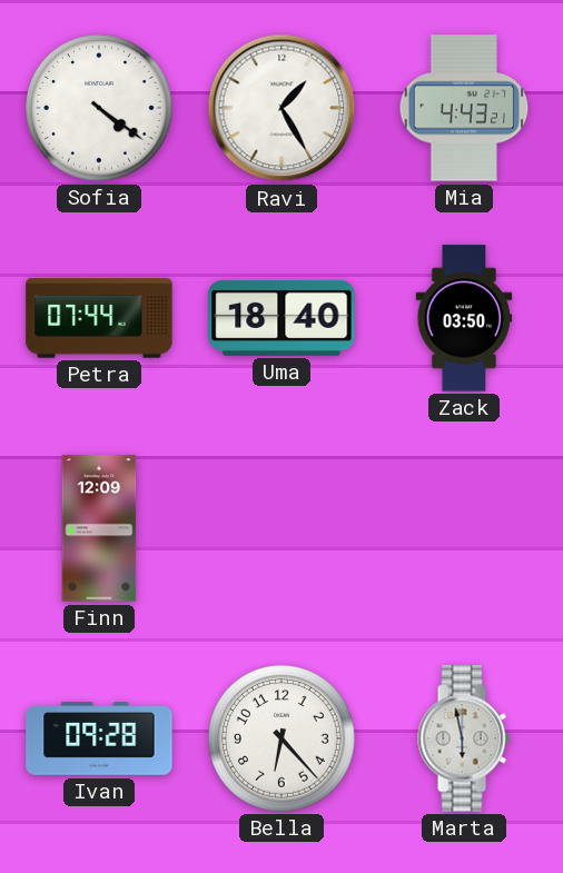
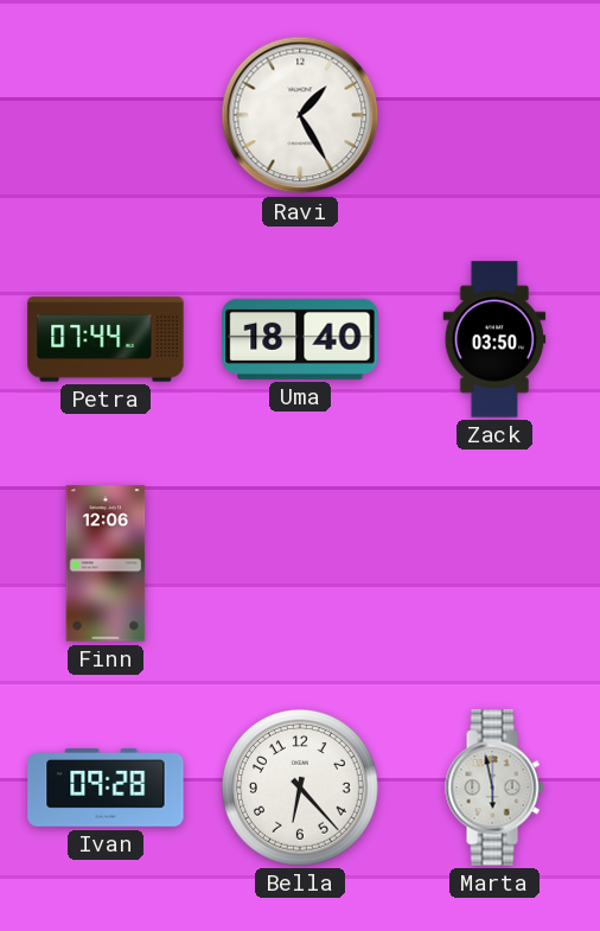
Sofia: 4:21 -> none
Mia: 4:43 -> none
Finn: 12:09 -> 12:06
